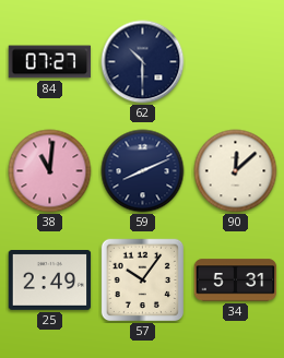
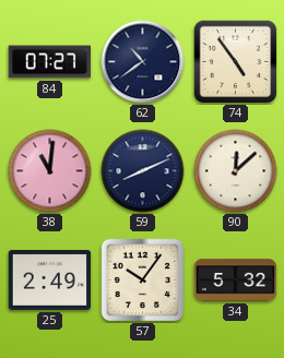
62: 10:30 -> 10:39
74: none -> 4:54
34: 5:31 -> 5:32
